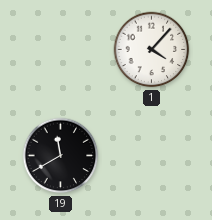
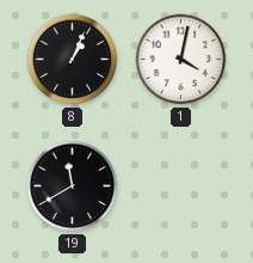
8: none -> 1:04
1: 4:07 -> 4:02
